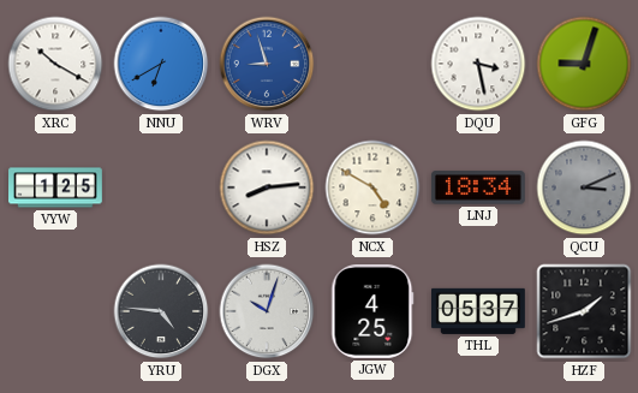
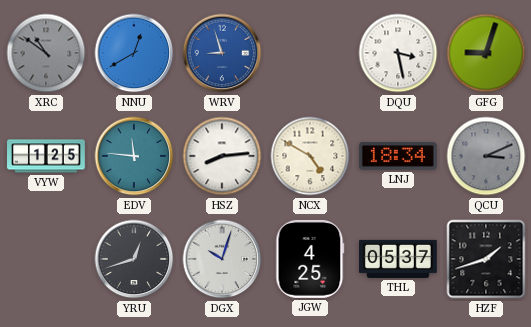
XRC: 10:20 -> 10:51
XRC dial: white -> grey
NNU: 6:40 -> 12:40
EDV: none -> 11:46
YRU: 4:46 -> 12:42
